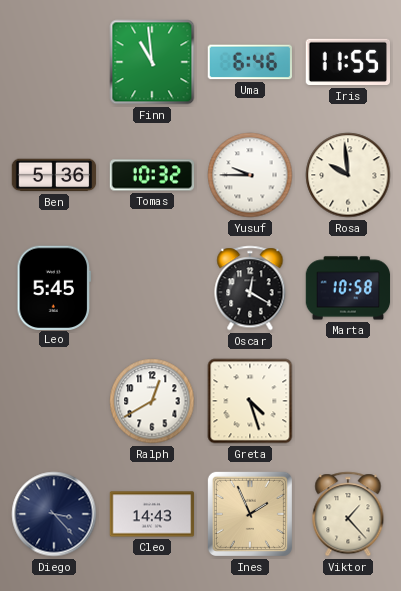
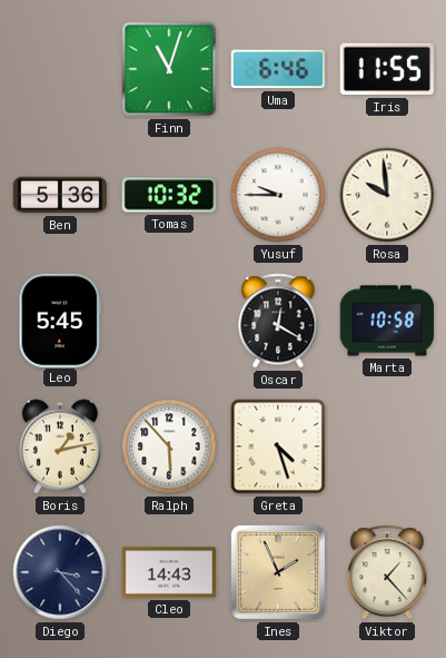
Finn: 10:59 -> 11:03
Boris: none -> 1:13
Ralph: 12:40 -> 5:53
